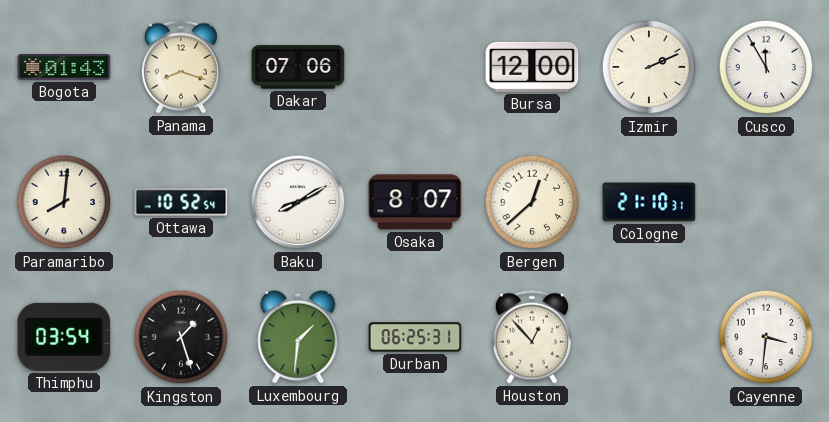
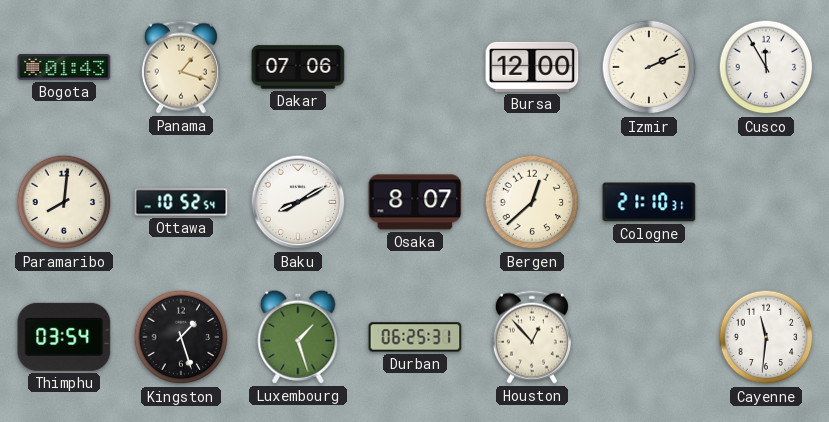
Panama: 8:18 -> 1:18
Luxembourg: 1:31 -> 1:27
Cayenne: 3:31 -> 11:31
